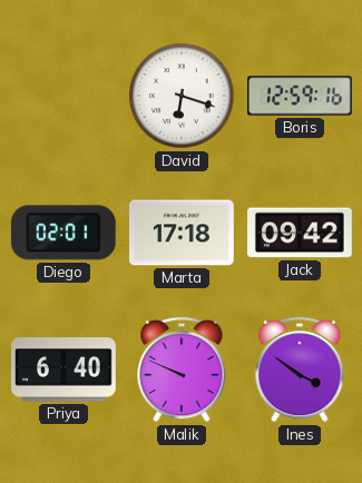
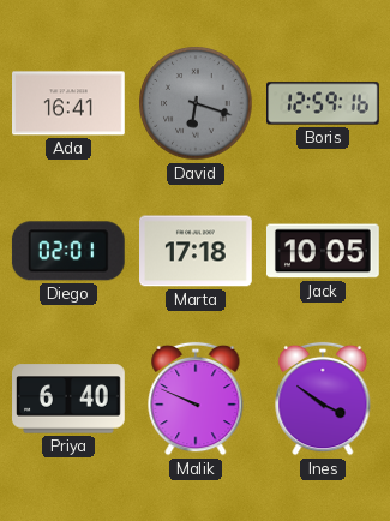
Ada: none -> 16:41
David dial: white -> grey
Jack: 09:42 -> 10:05
